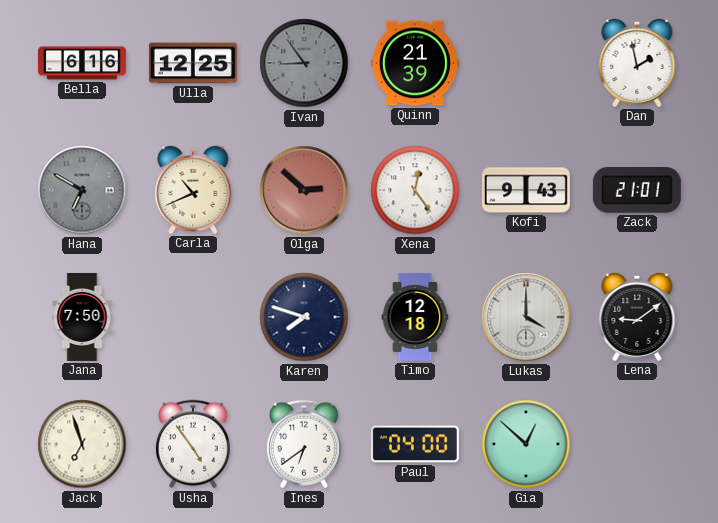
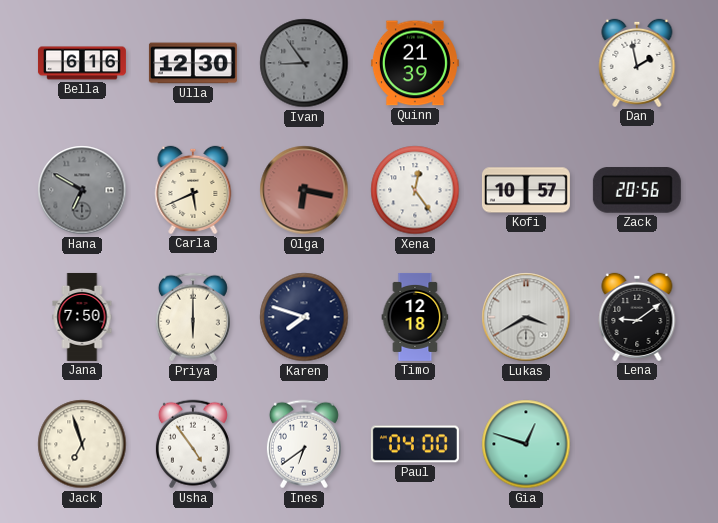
Ulla: 12:25 -> 12:30
Carla: 10:41 -> 5:41
Olga: 2:52 -> 6:17
Kofi: 9:43 -> 10:57
Zack: 21:01 -> 20:56
Priya: none -> 6:00
Lukas: 4:00 -> 3:40
Gia: 12:52 -> 12:48
